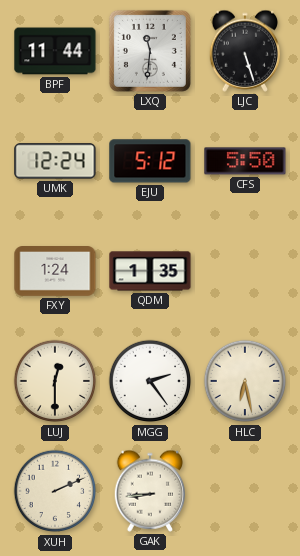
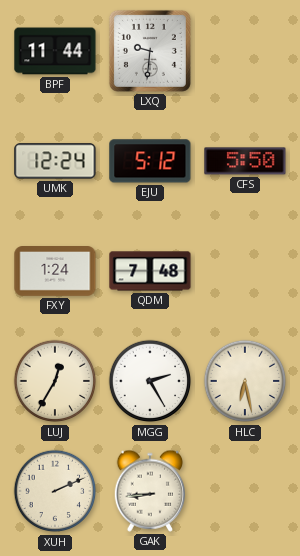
LXQ: 11:31 -> 9:31
LJC: 5:27 -> none
QDM: 1:35 -> 7:48
LUJ: 12:30 -> 12:35
MGG: 2:24 -> 2:25
